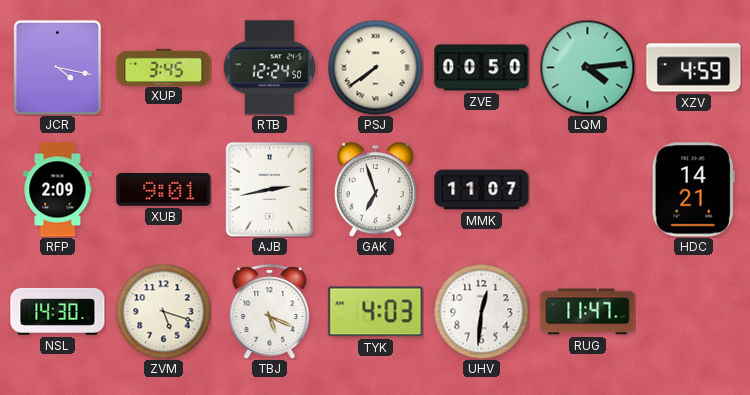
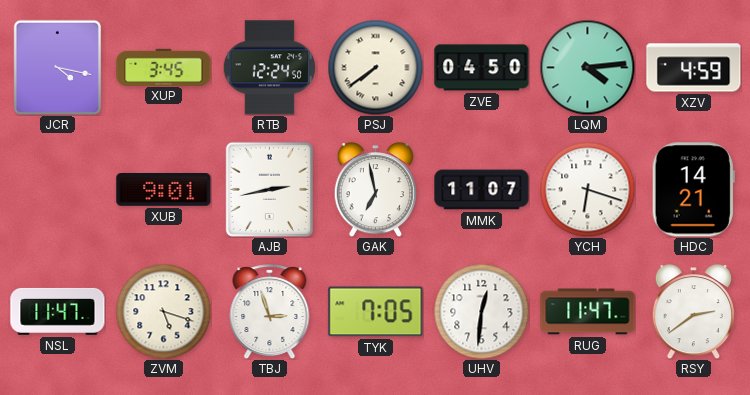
ZVE: 00:50 -> 04:50
RFP: 2:09 -> none
GAK: 6:57 -> 6:58
YCH: none -> 6:18
NSL: 14:30 -> 11:47
TBJ: 5:19 -> 2:57
TYK: 4:03 -> 7:05
RSY: none -> 2:39
